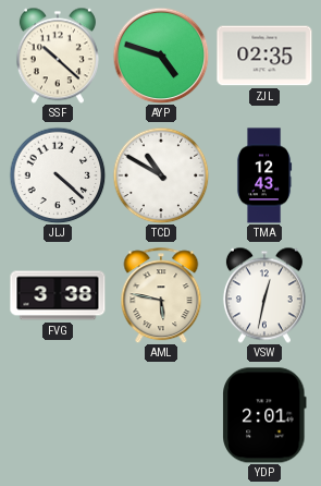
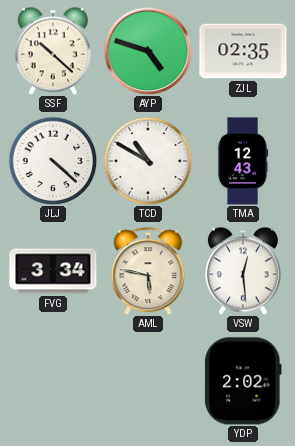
FVG: 3:38 -> 3:34
VSW: 12:32 -> 12:29
YDP: 2:01 -> 2:02
